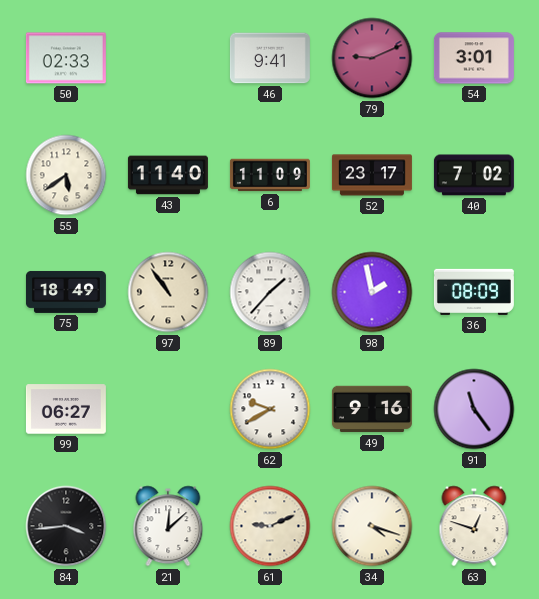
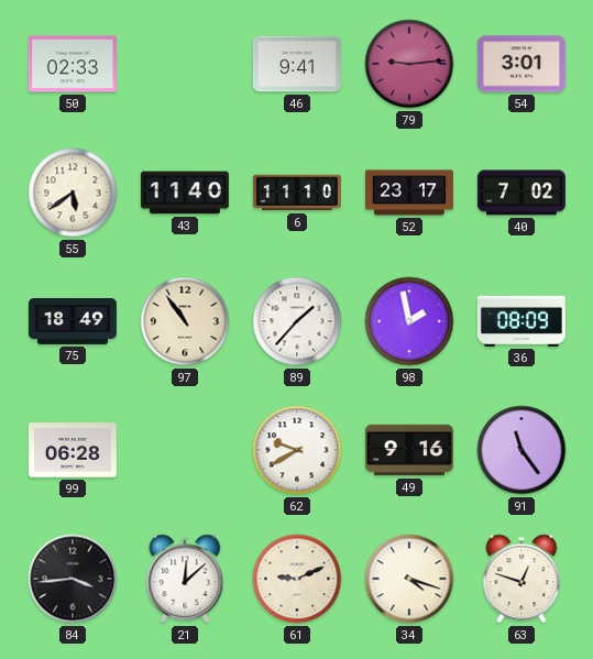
79: 9:11 -> 9:14
6: 11:09 -> 11:10
99: 06:27 -> 06:28
